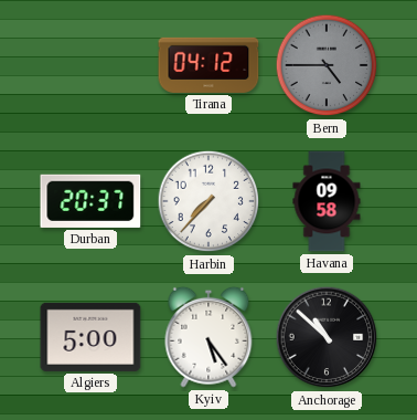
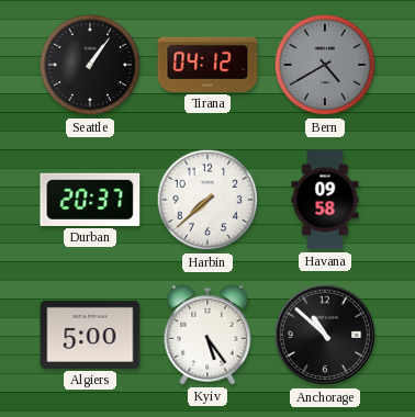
Seattle: none -> 1:06
Bern: 4:45 -> 4:40
Harbin: 7:37 -> 7:38
